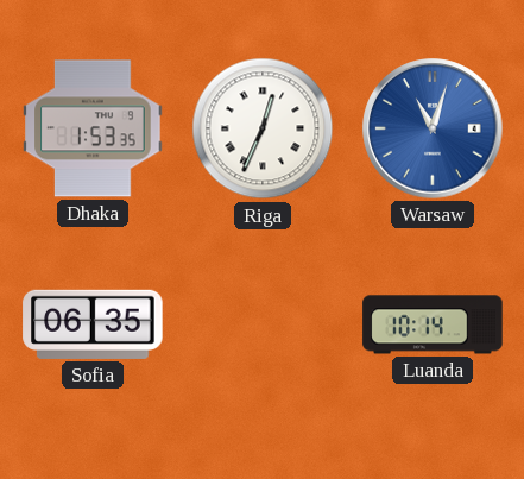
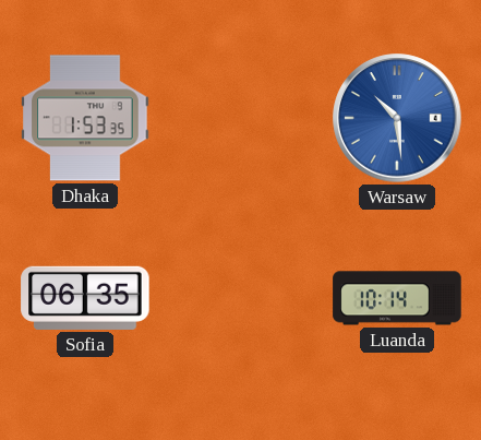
Riga: 12:34 -> none
Warsaw: 11:03 -> 10:29
